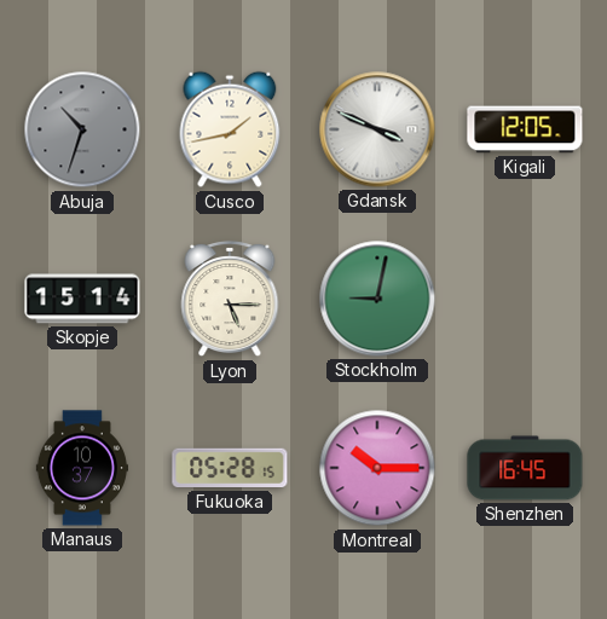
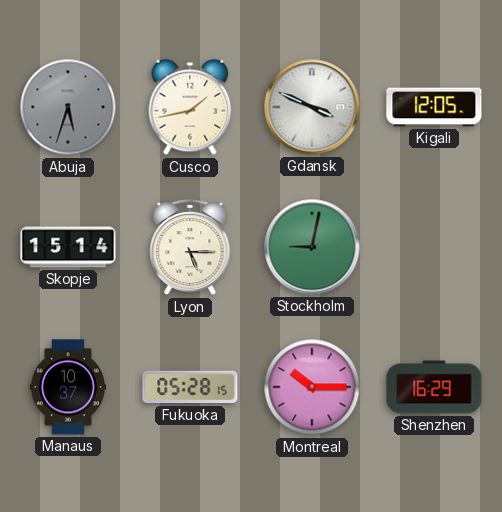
Abuja: 10:33 -> 5:33
Shenzhen: 16:45 -> 16:29
